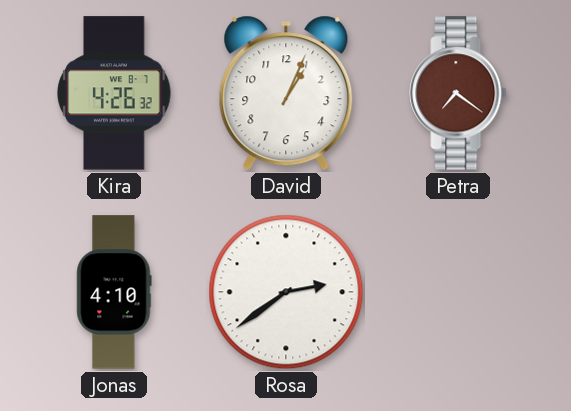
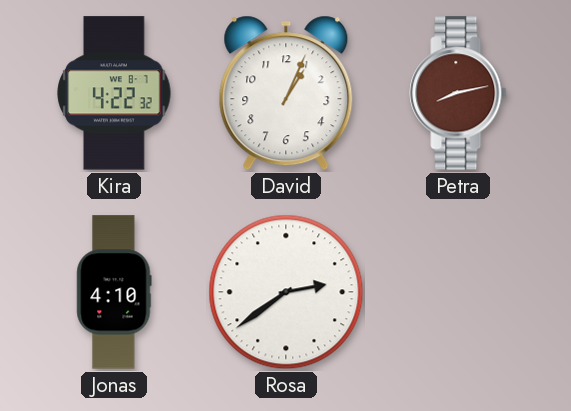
Kira: 4:26 -> 4:22
Petra: 7:21 -> 8:13
